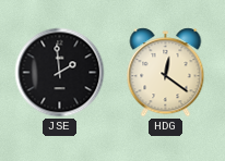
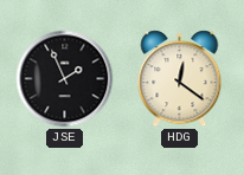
JSE: 1:59 -> 1:56
